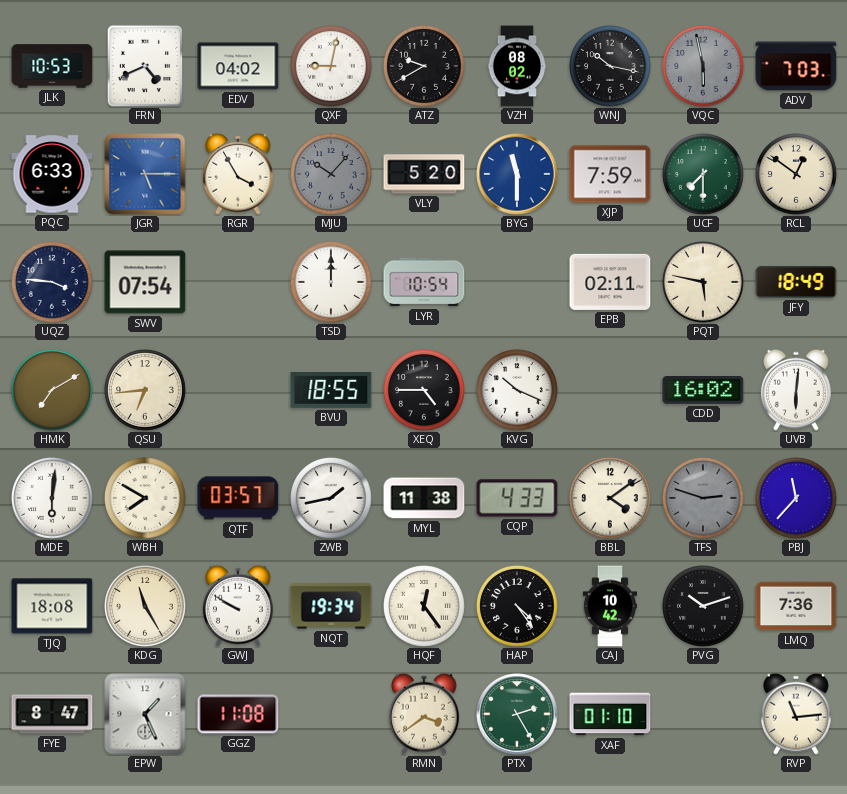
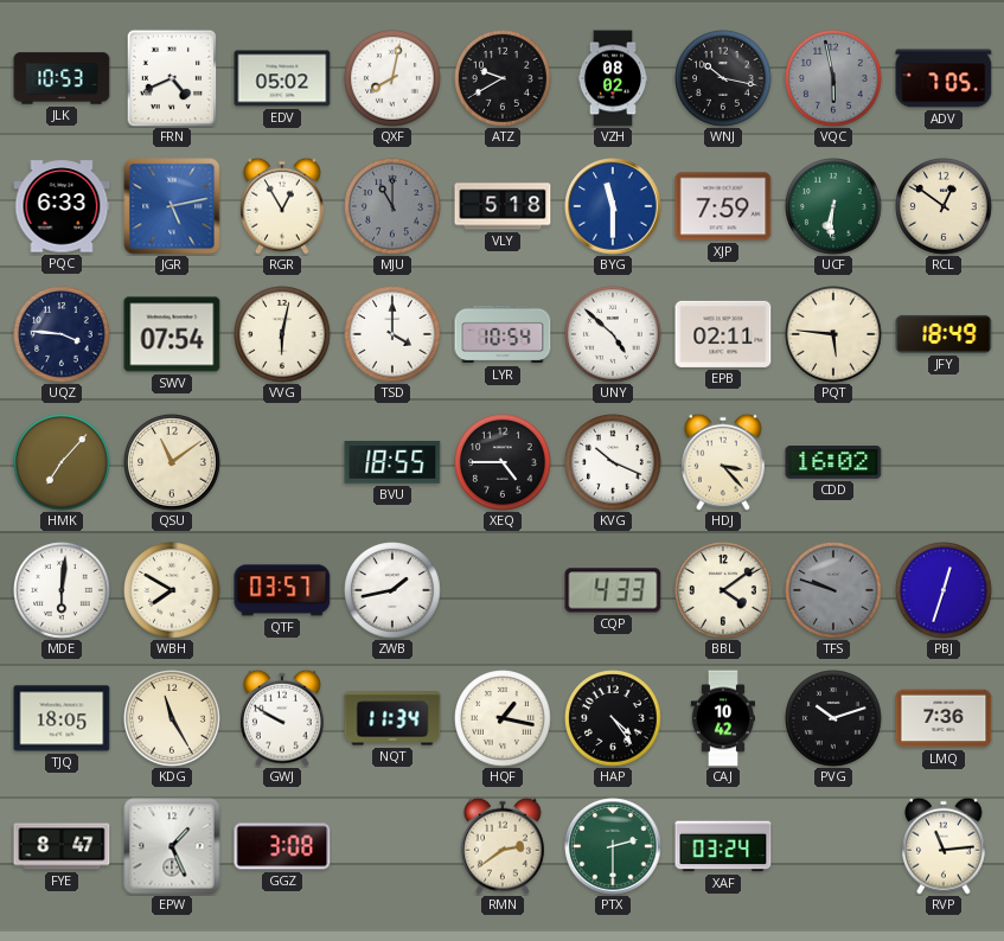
EDV: 04:02 -> 05:02
QXF: 9:02 -> 8:02
ADV: 7:03 -> 7:05
JGR: 5:15 -> 5:13
RGR: 3:55 -> 12:55
MJU: 10:07 -> 11:00
VLY: 5:20 -> 5:18
UCF: 7:30 -> 6:31
VVG: none -> 6:02
TSD: 12:00 -> 4:00
UNY: none -> 4:52
PQT: 5:47 -> 5:46
HMK: 7:10 -> 7:07
QSU: 6:44 -> 11:09
HDJ: none -> 3:23
UVB: 6:01 -> none
MYL: 11:38 -> none
TFS: 2:48 -> 9:48
PBJ: 11:37 -> 12:33
TJQ: 18:08 -> 18:05
NQT: 19:34 -> 11:34
HQF: 12:24 -> 1:17
GGZ: 11:08 -> 3:08
RMN: 3:39 -> 2:39
PTX: 2:25 -> 2:30
XAF: 01:10 -> 03:24
